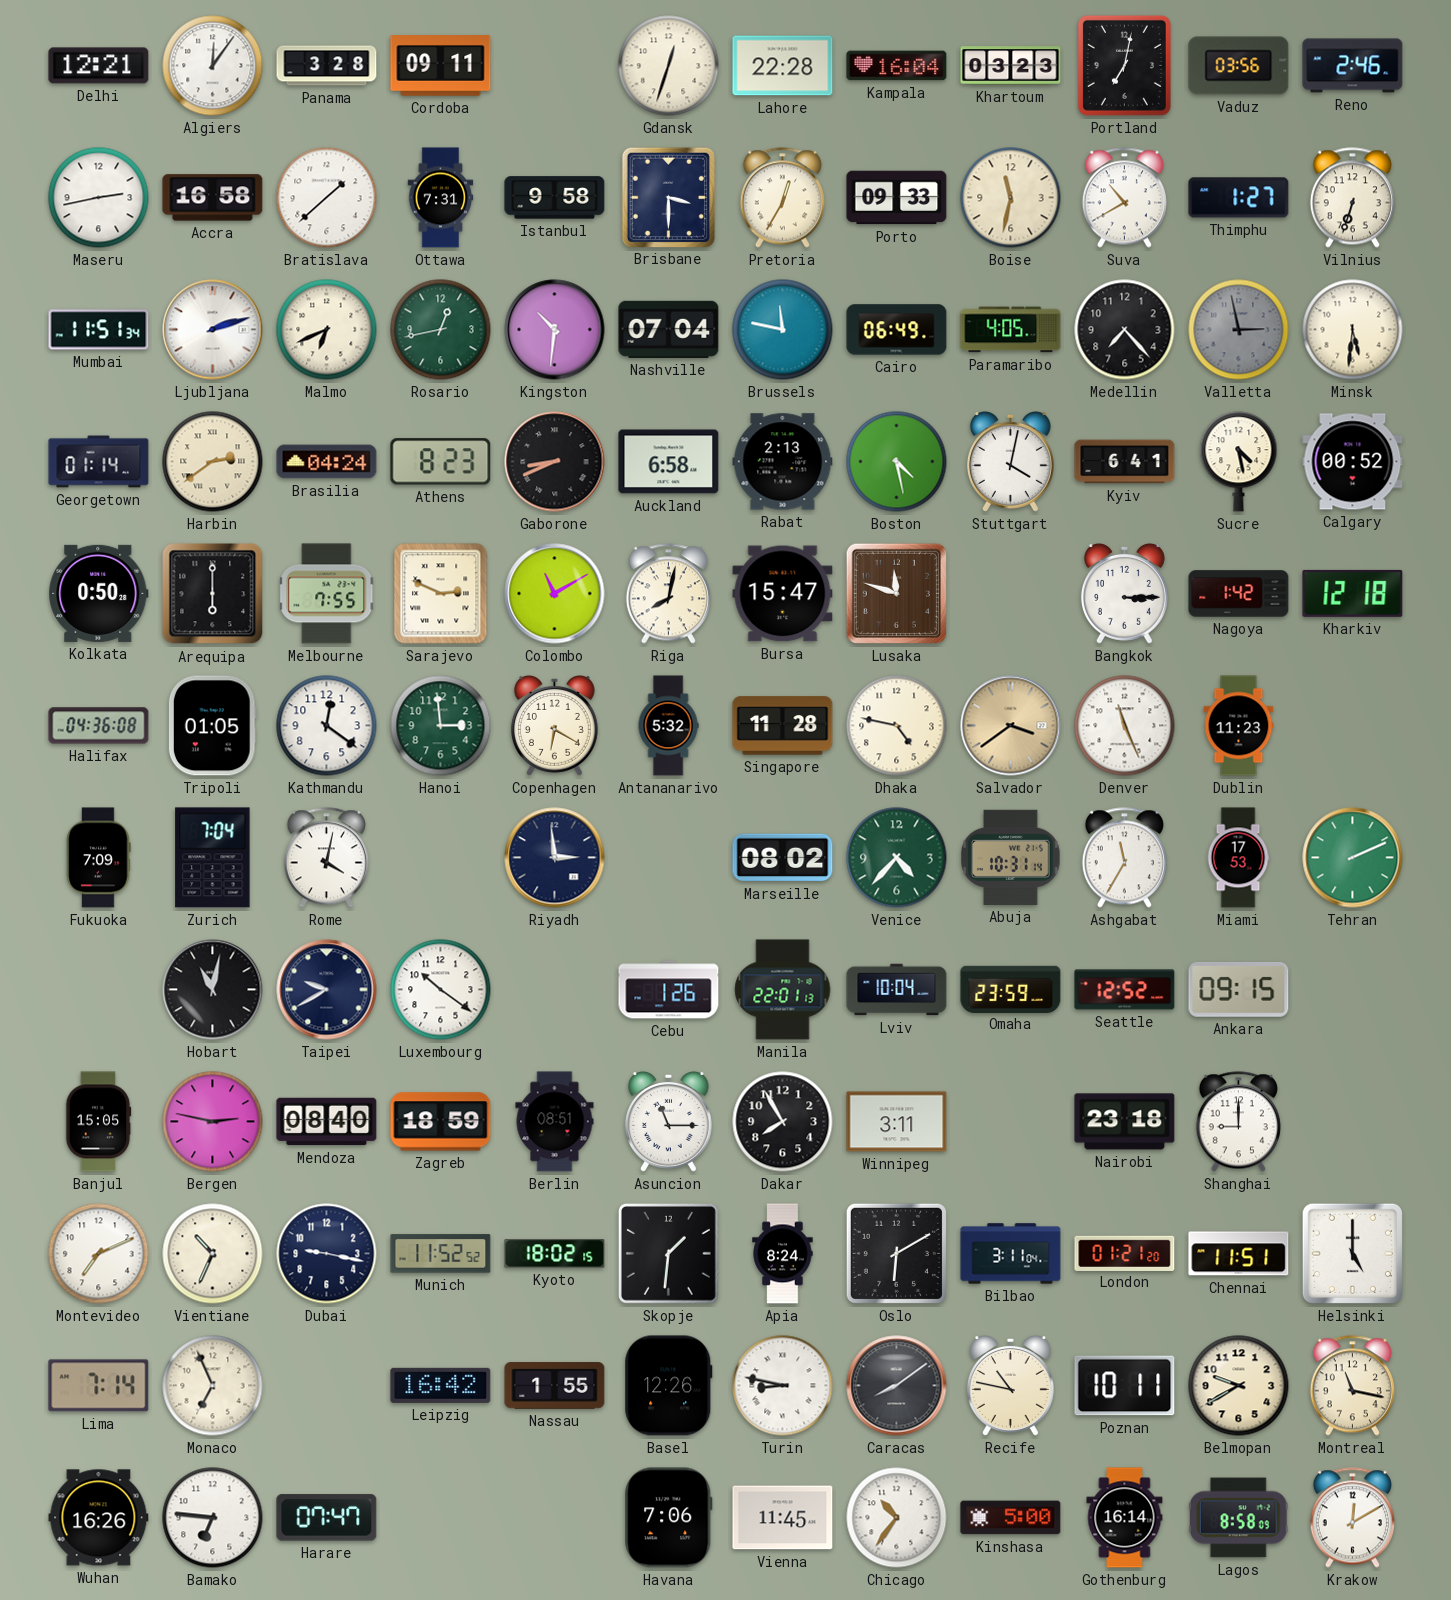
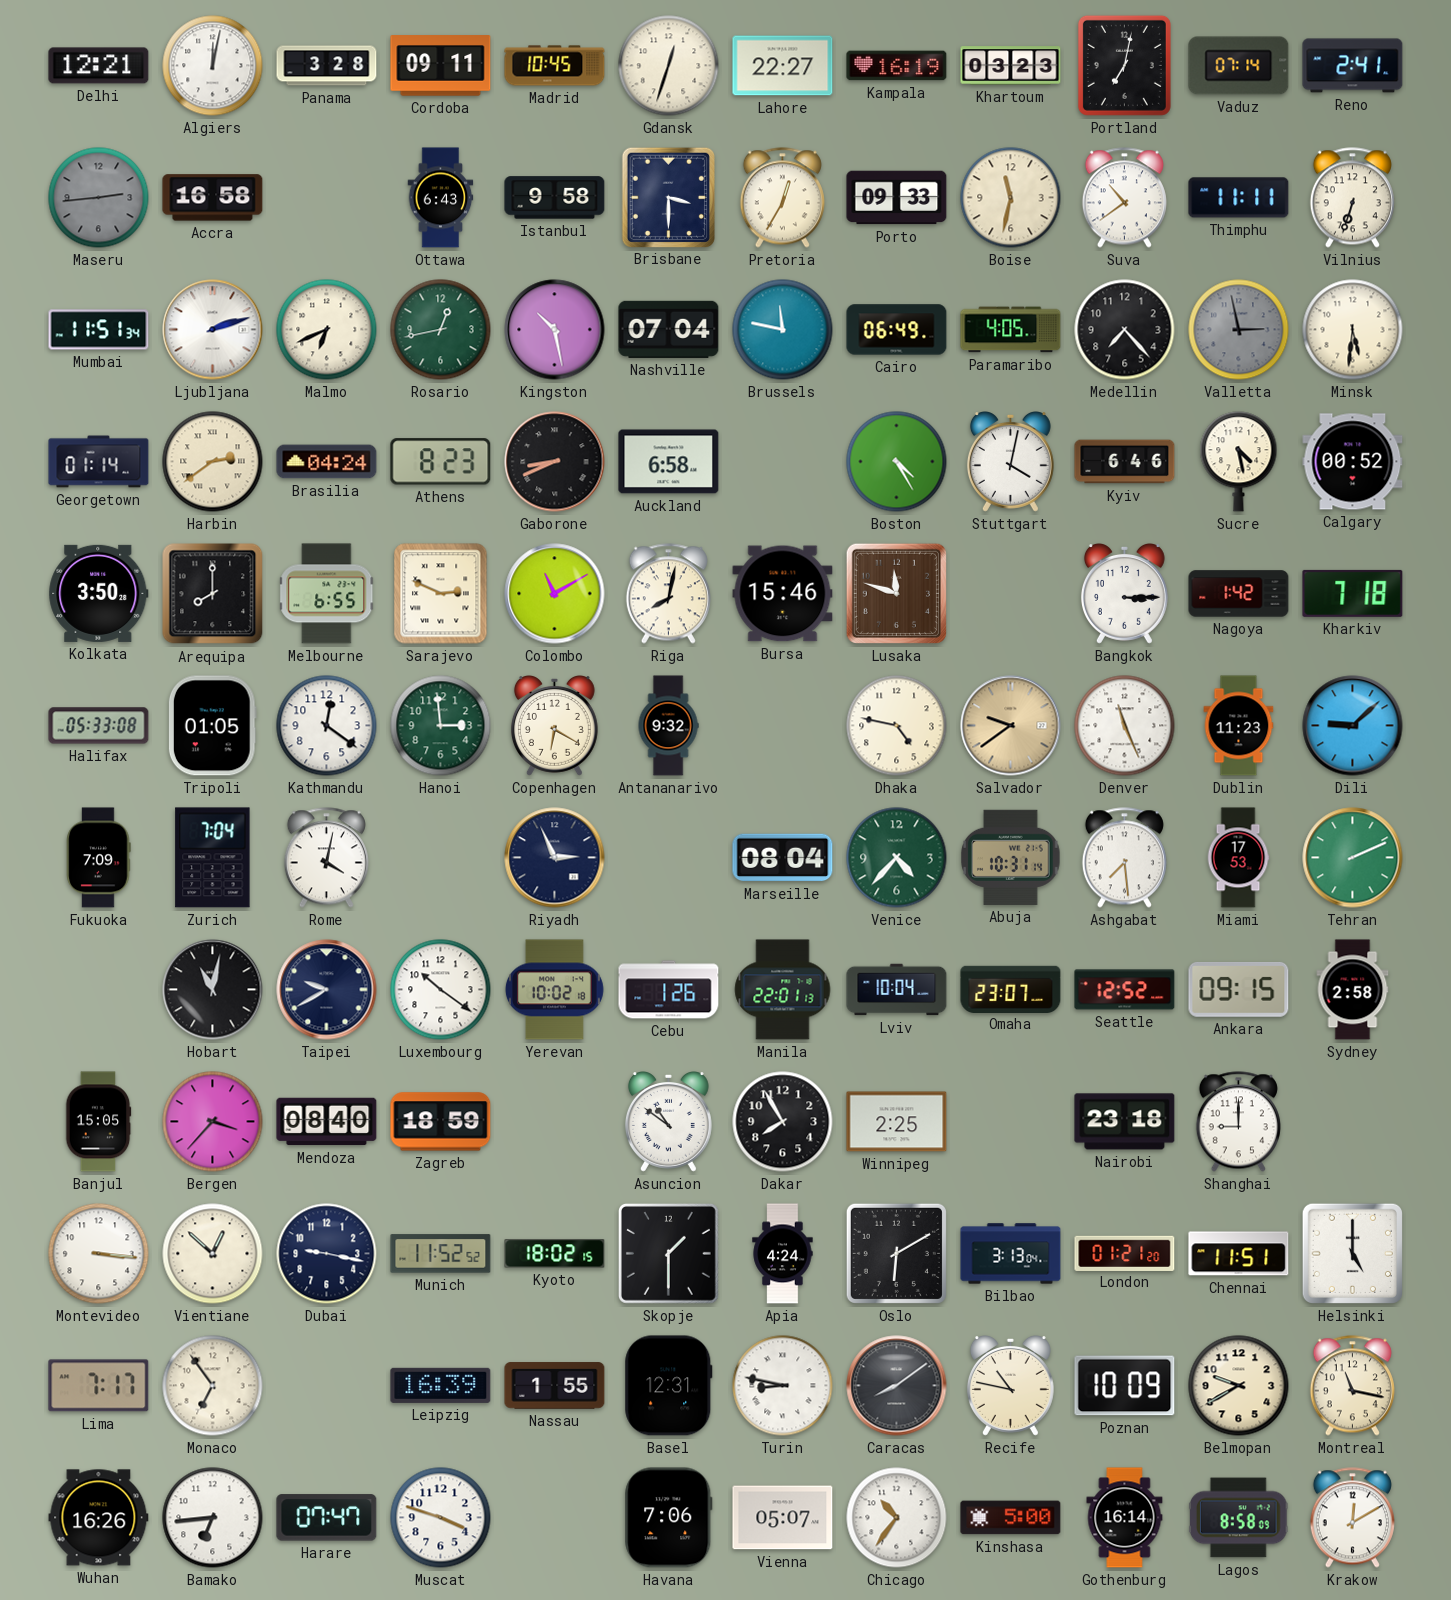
Algiers: 12:06 -> 12:02
Madrid: none -> 10:45
Lahore: 22:28 -> 22:27
Kampala: 16:04 -> 16:19
Vaduz: 03:56 -> 07:14
Reno: 2:46 -> 2:41
Maseru: 2:43 -> 2:44
Maseru dial: white -> grey
Bratislava: 1:38 -> none
Ottawa: 7:31 -> 6:43
Suva: 10:40 -> 10:39
Thimphu: 1:27 -> 11:11
Kingston: 10:31 -> 10:28
Rabat: 2:13 -> none
Boston: 4:28 -> 4:25
Kyiv: 6:41 -> 6:46
Kolkata: 0:50 -> 3:50
Arequipa: 6:00 -> 8:00
Melbourne: 7:55 -> 6:55
Bursa: 15:47 -> 15:46
Kharkiv: 12:18 -> 7:18
Halifax: 04:36 -> 05:33
Antananarivo: 5:32 -> 9:32
Singapore: 11:28 -> none
Salvador: 3:39 -> 9:39
Dili: none -> 9:08
Riyadh: 2:59 -> 2:56
Marseille: 08:02 -> 08:04
Ashgabat: 11:35 -> 7:29
Yerevan: none -> 10:02
Omaha: 23:59 -> 23:07
Sydney: none -> 2:58
Bergen: 2:47 -> 3:37
Berlin: 08:51 -> none
Asuncion: 11:15 -> 10:51
Winnipeg: 3:11 -> 2:25
Montevideo: 7:11 -> 3:16
Vientiane: 10:34 -> 12:52
Skopje: 1:31 -> 1:30
Apia: 8:24 -> 4:24
Bilbao: 3:11 -> 3:13
Lima: 7:14 -> 7:17
Monaco: 6:56 -> 6:54
Leipzig: 16:42 -> 16:39
Basel: 12:26 -> 12:31
Poznan: 10:11 -> 10:09
Bamako: 6:46 -> 6:44
Muscat: none -> 3:48
Vienna: 11:45 -> 05:07
